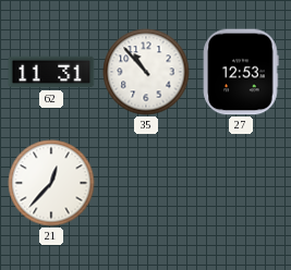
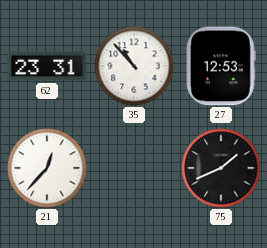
62: 11:31 -> 23:31
75: none -> 1:41
